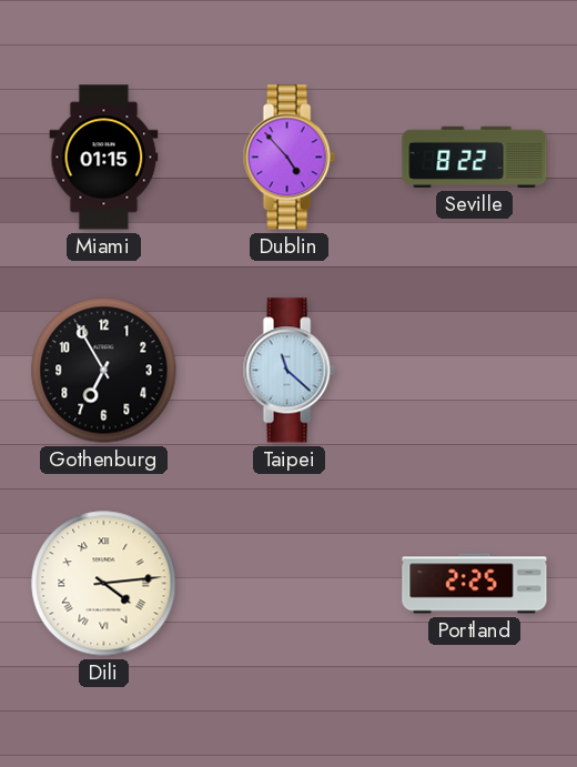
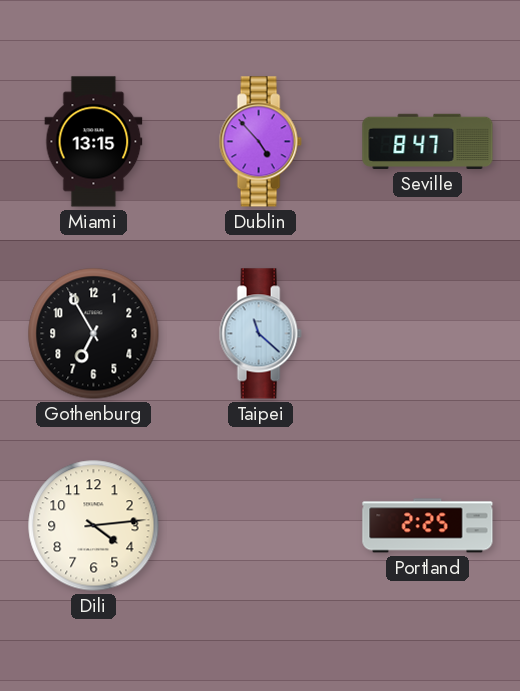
Miami: 01:15 -> 13:15
Seville: 8:22 -> 8:47
Dili numerals: Roman -> Arabic
